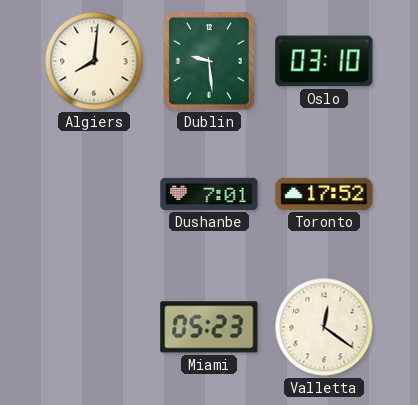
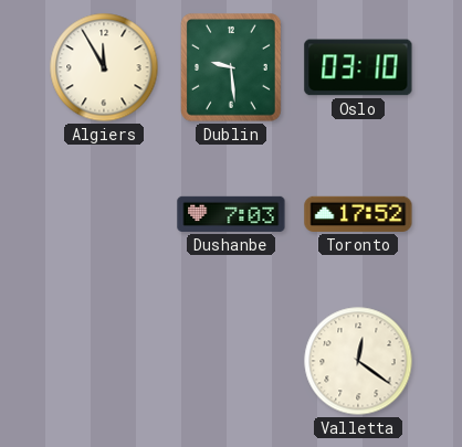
Algiers: 8:01 -> 11:55
Dushanbe: 7:01 -> 7:03
Miami: 05:23 -> none
